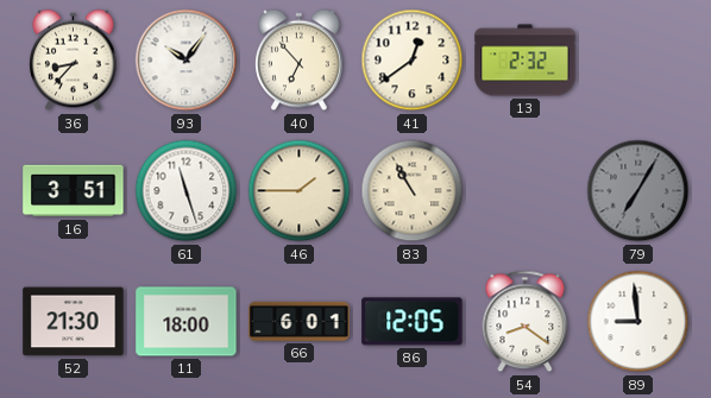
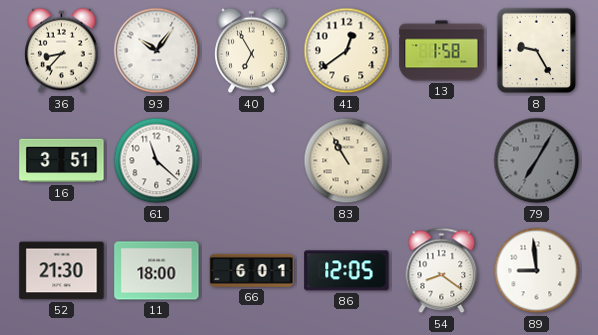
40: 6:53 -> 6:55
13: 2:32 -> 1:58
8: none -> 9:25
61: 11:27 -> 11:22
46: 1:45 -> none
